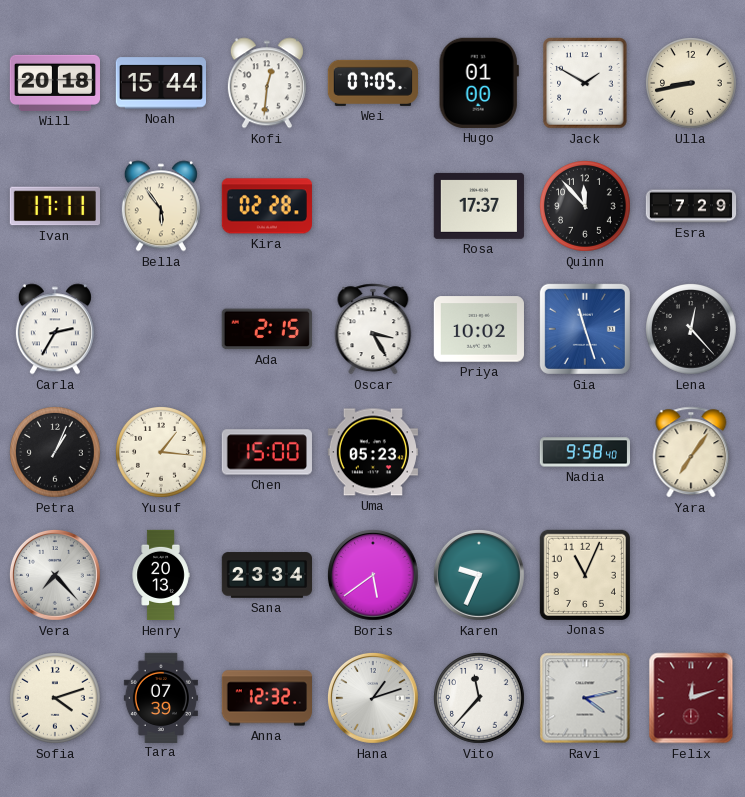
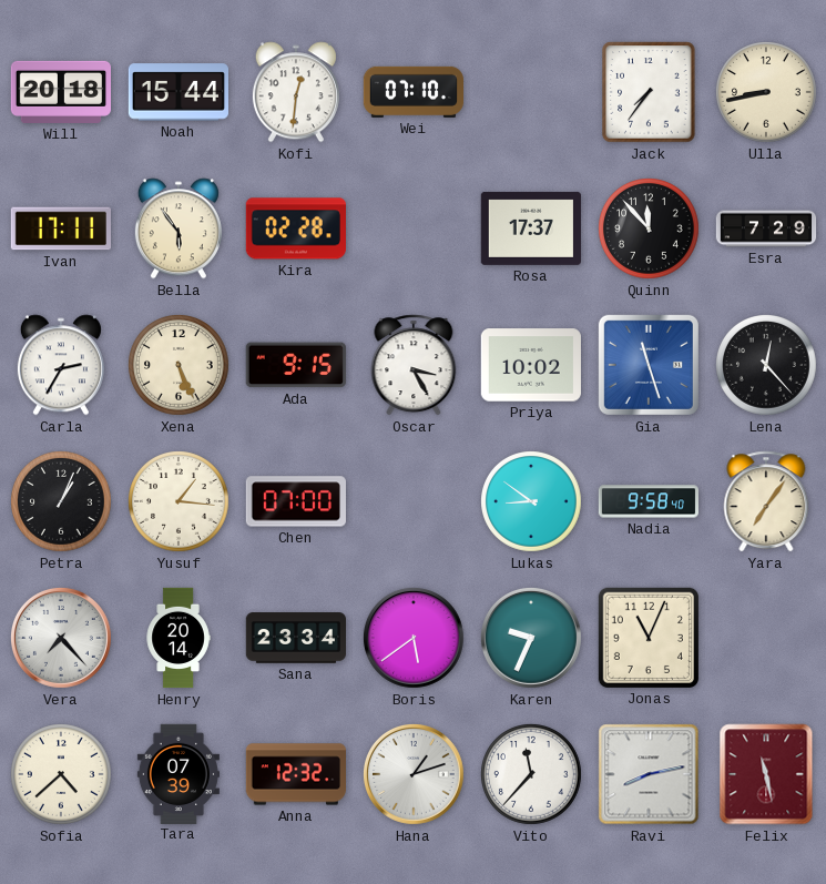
Wei: 07:05 -> 07:10
Hugo: 01:00 -> none
Jack: 1:50 -> 7:36
Xena: none -> 5:26
Ada: 2:15 -> 9:15
Chen: 15:00 -> 07:00
Uma: 05:23 -> none
Lukas: none -> 8:51
Henry: 20:13 -> 20:14
Sofia: 4:12 -> 4:38
Ravi: 4:13 -> 8:13
Felix: 12:12 -> 11:28
